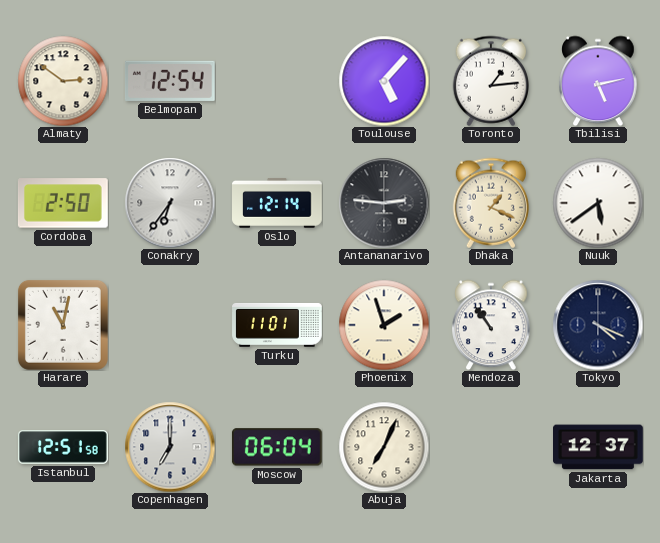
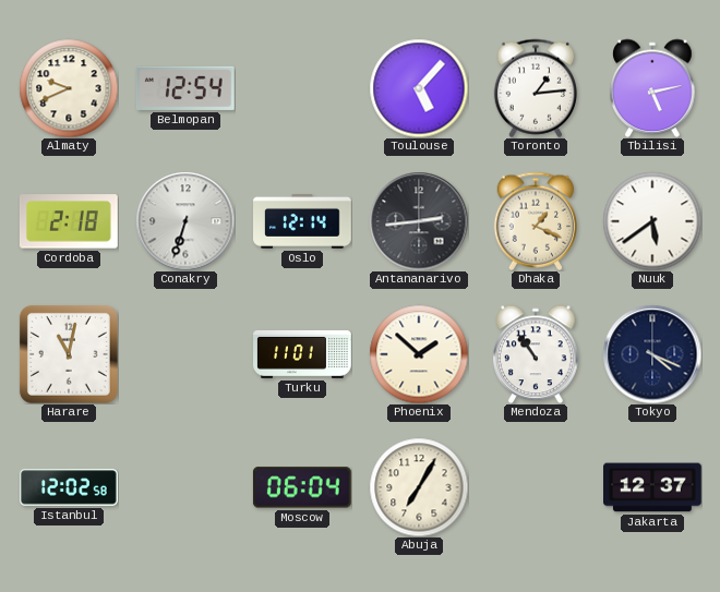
Almaty: 2:51 -> 9:41
Cordoba: 2:50 -> 2:18
Conakry: 6:36 -> 6:33
Antananarivo: 2:46 -> 2:44
Phoenix: 1:57 -> 1:52
Istanbul: 12:51 -> 12:02
Copenhagen: 7:00 -> none
Abuja: 7:04 -> 7:05
